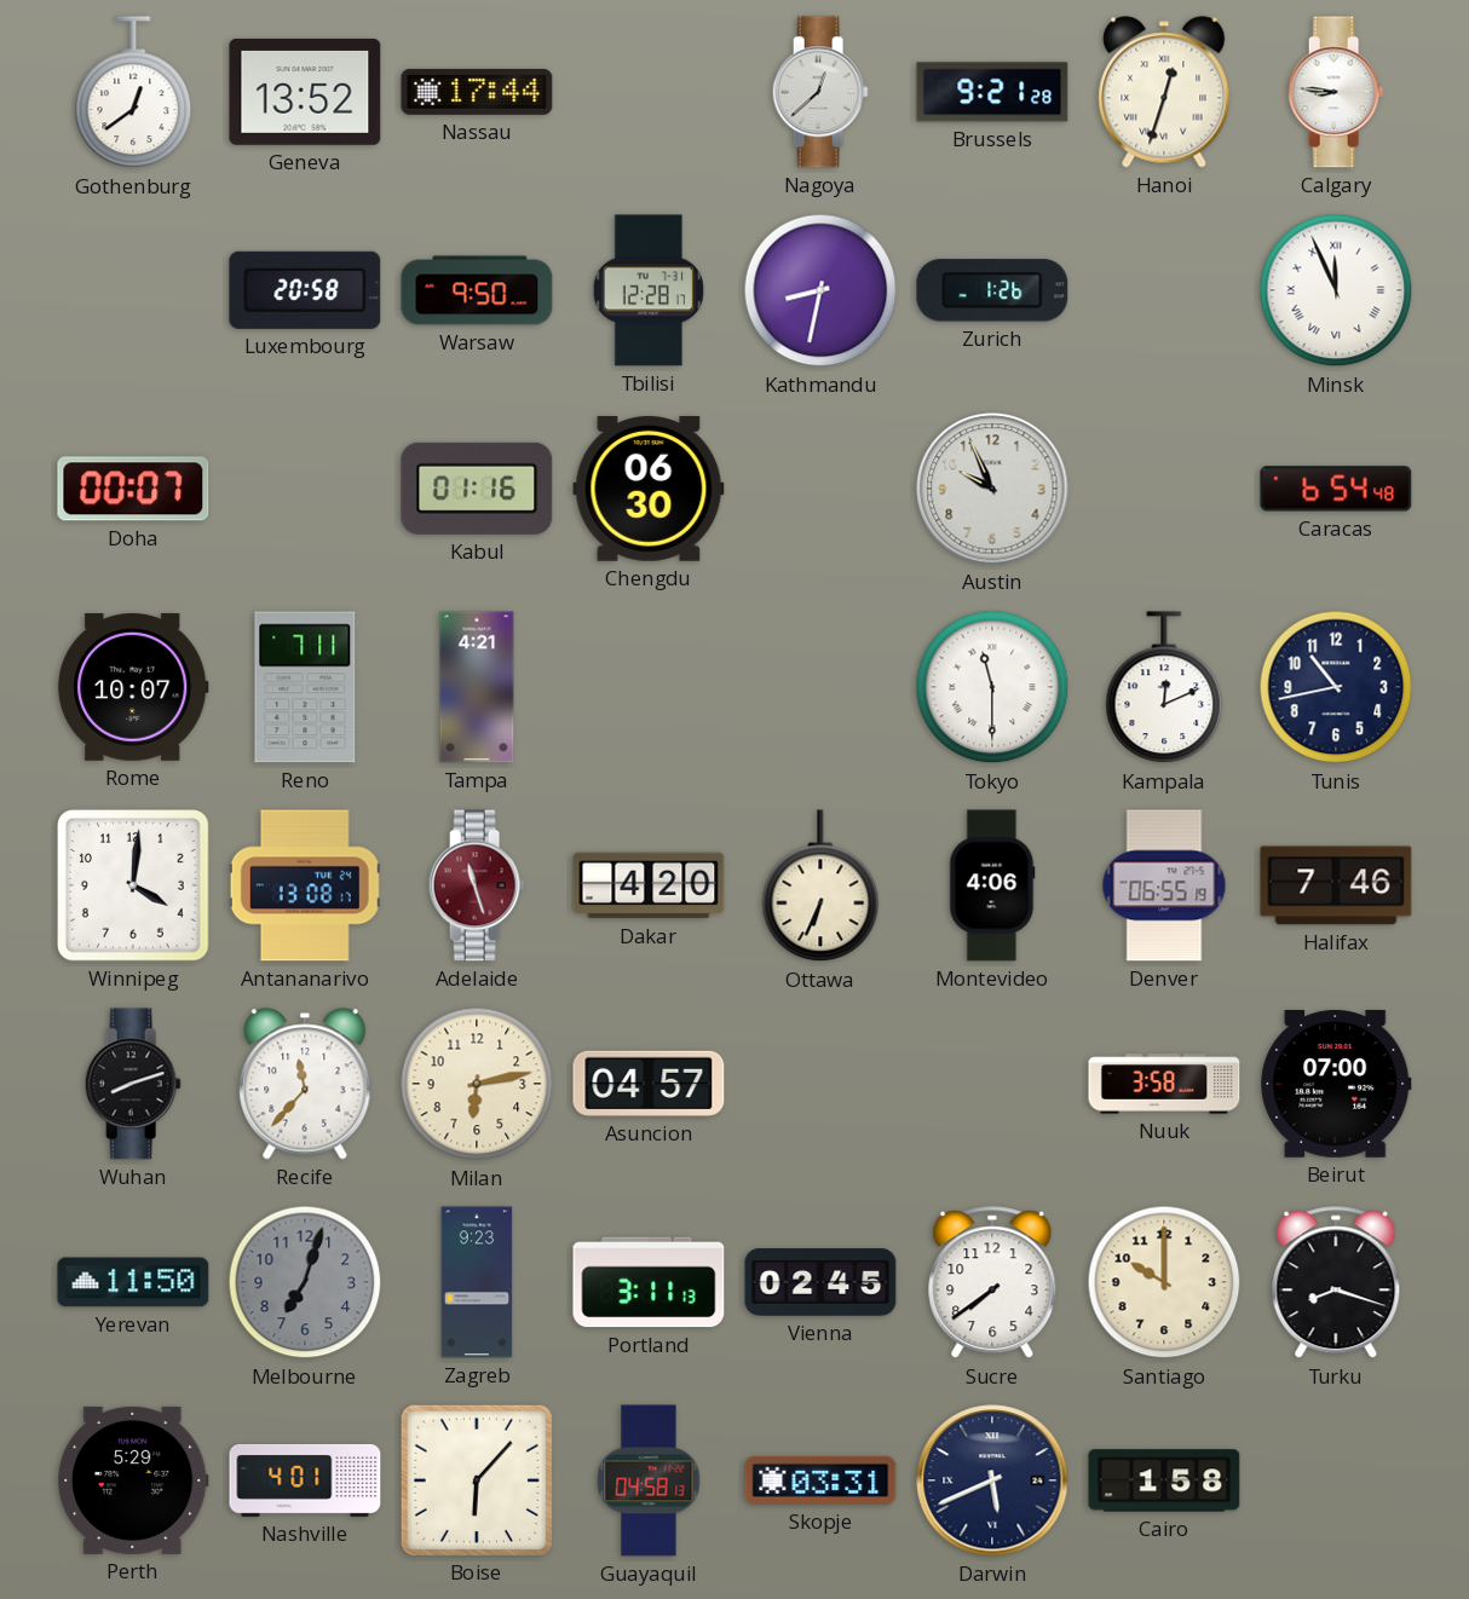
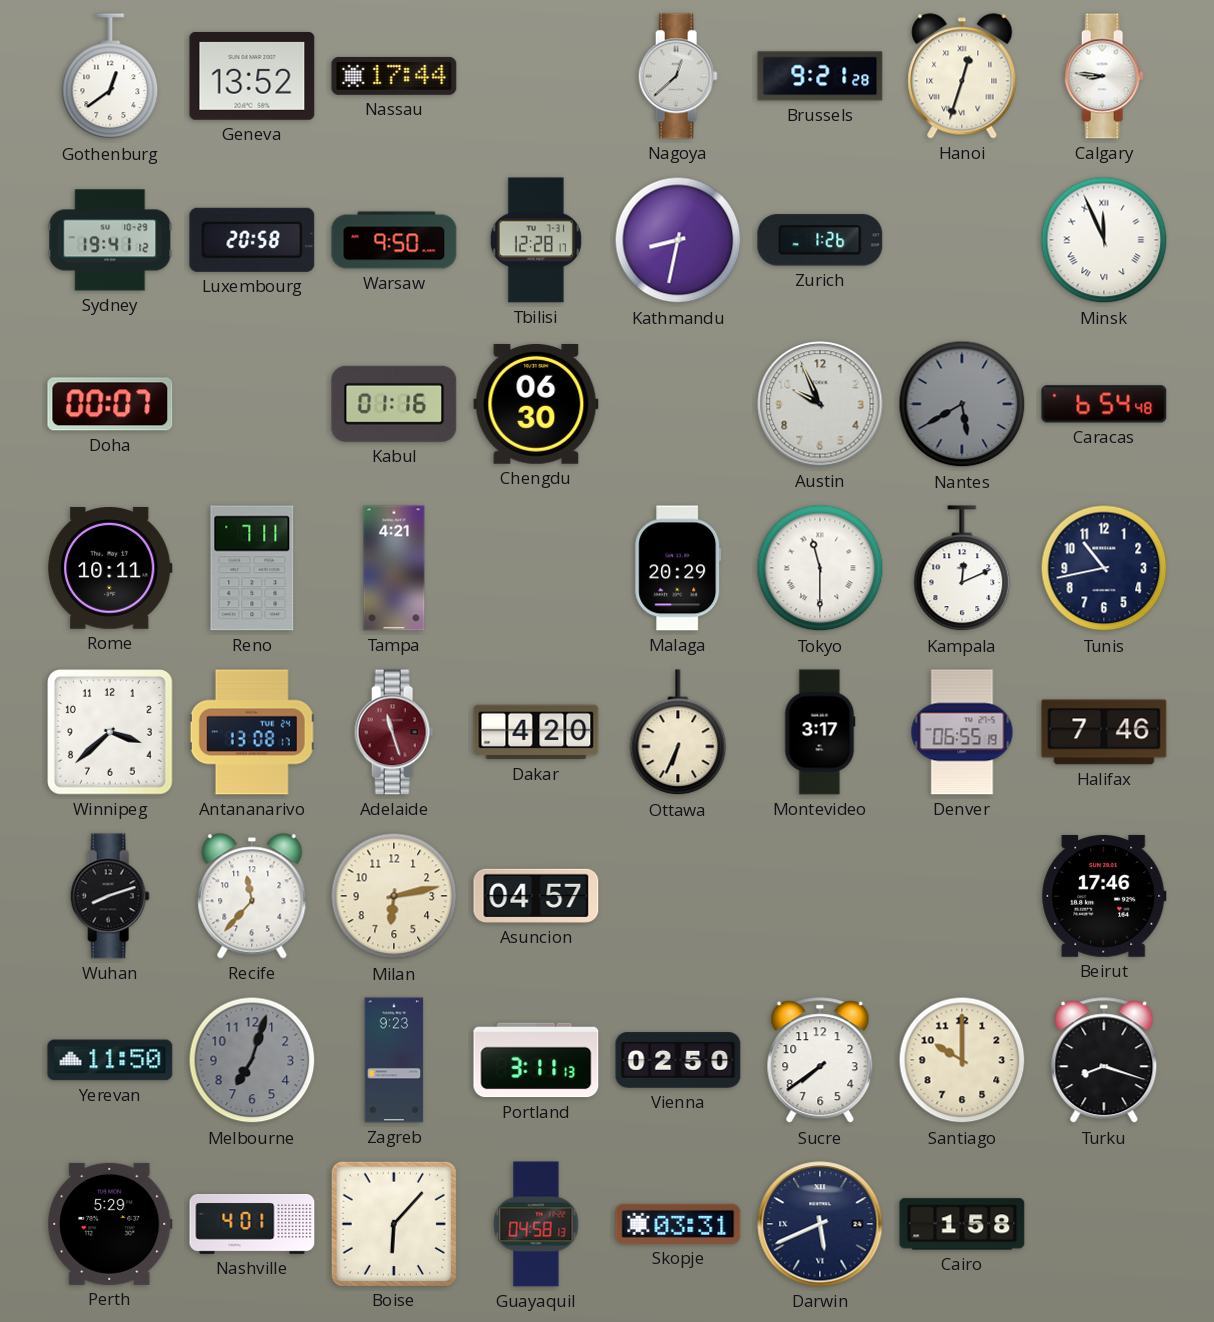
Sydney: none -> 19:41
Nantes: none -> 5:40
Rome: 10:07 -> 10:11
Malaga: none -> 20:29
Winnipeg: 4:01 -> 3:38
Montevideo: 4:06 -> 3:17
Nuuk: 3:58 -> none
Beirut: 07:00 -> 17:46
Vienna: 02:45 -> 02:50
